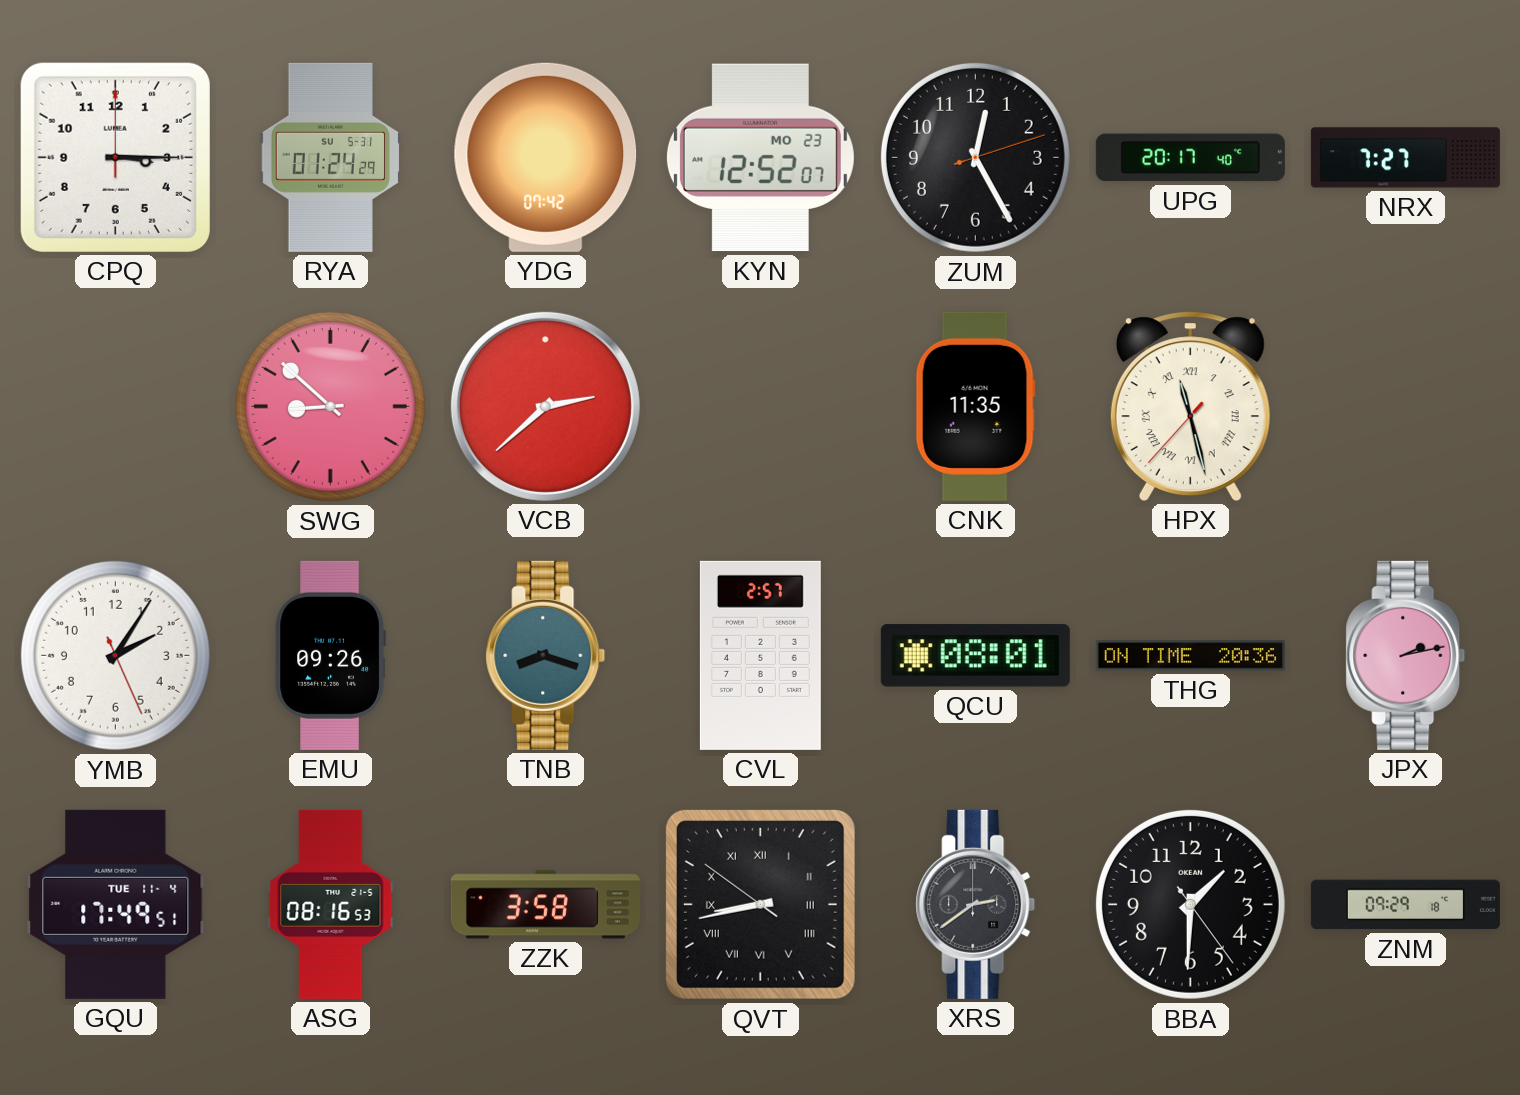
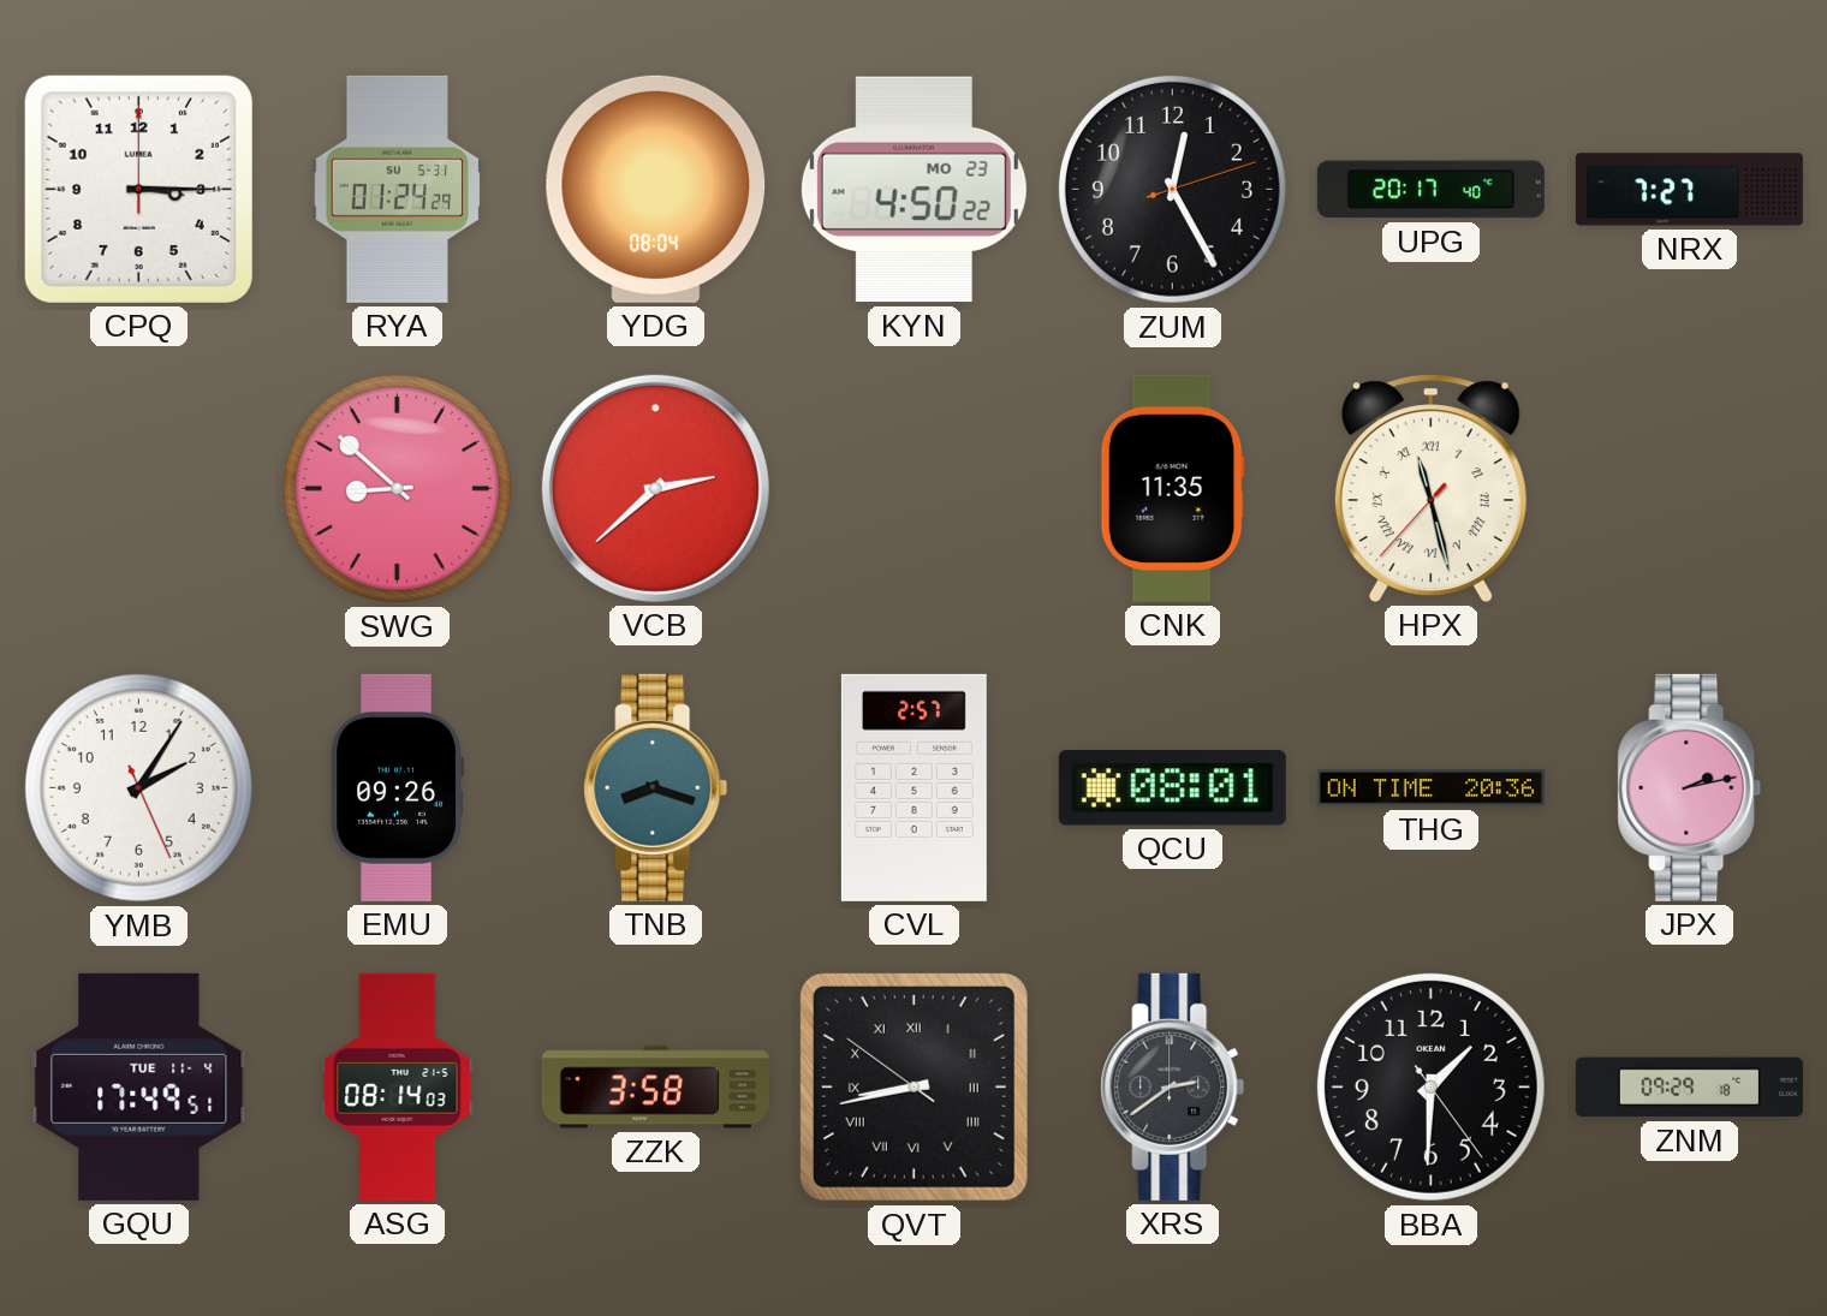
YDG: 07:42 -> 08:04
KYN: 12:52 -> 4:50
ASG: 08:16 -> 08:14
